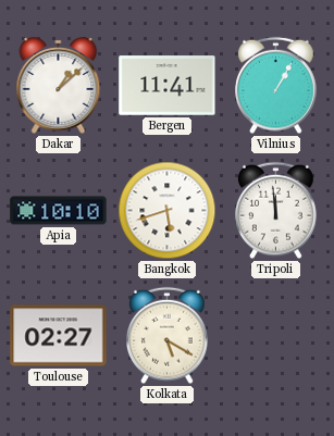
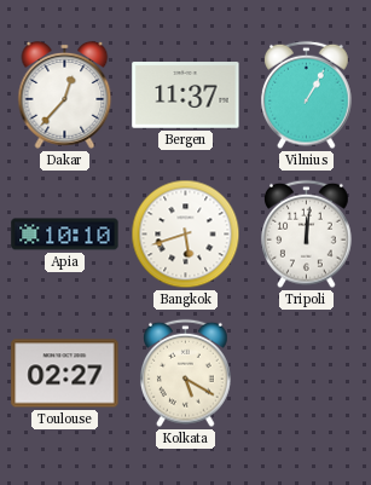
Dakar: 1:08 -> 12:37
Bergen: 11:41 -> 11:37
Tripoli: 11:59 -> 12:01
